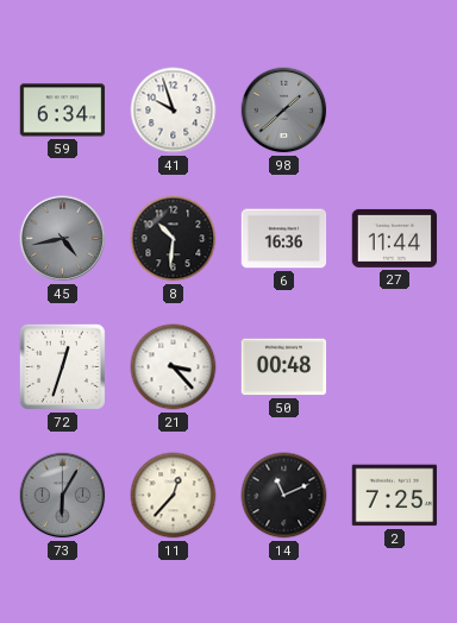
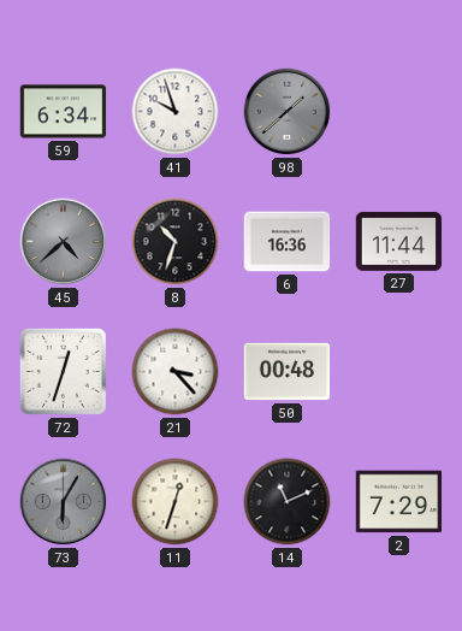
45: 4:43 -> 4:38
8: 10:31 -> 10:33
11: 12:37 -> 12:33
2: 7:25 -> 7:29
